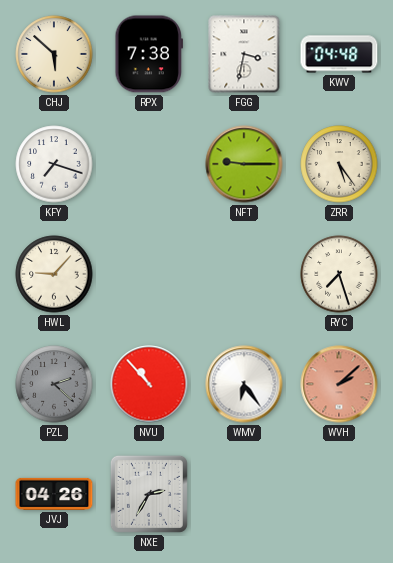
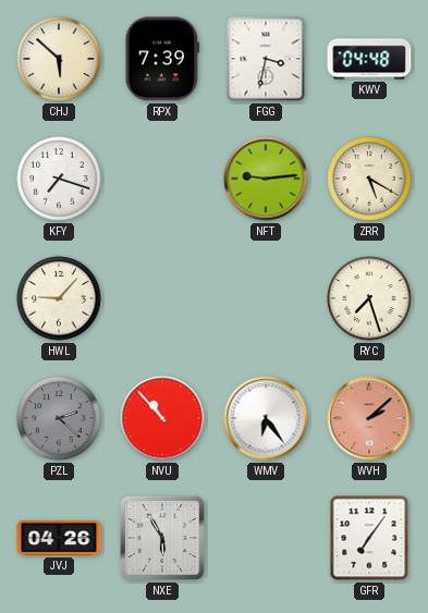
RPX: 7:38 -> 7:39
NFT: 9:15 -> 9:14
ZRR: 5:24 -> 5:20
NXE: 2:35 -> 5:55
GFR: none -> 7:06
